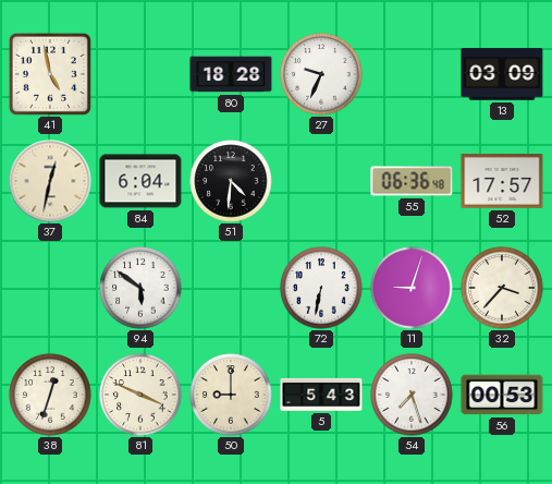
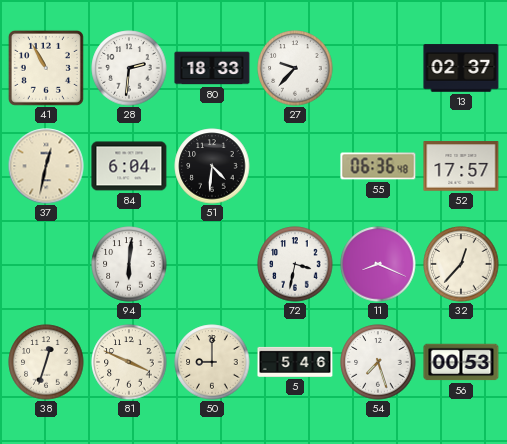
41: 4:58 -> 10:55
28: none -> 2:31
80: 18:28 -> 18:33
27: 9:34 -> 9:37
13: 03:09 -> 02:37
94: 5:51 -> 6:01
72: 6:32 -> 3:32
11: 9:03 -> 8:19
32: 3:37 -> 12:37
5: 5:43 -> 5:46
